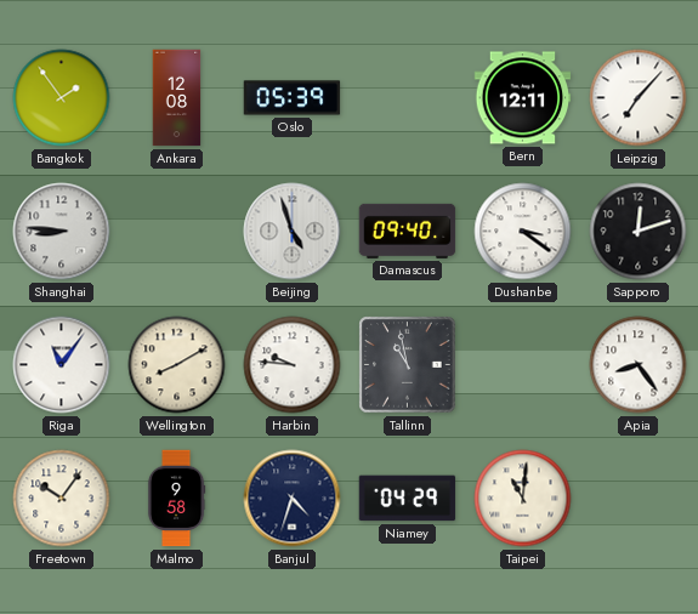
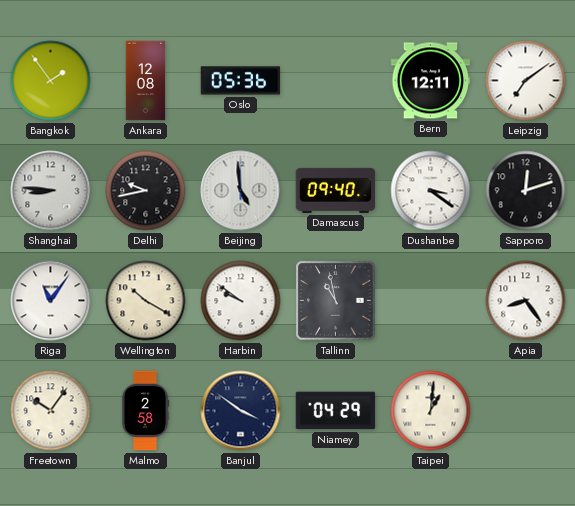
Oslo: 05:39 -> 05:36
Leipzig: 7:07 -> 7:09
Delhi: none -> 9:43
Beijing: 4:57 -> 4:59
Wellington: 8:10 -> 10:20
Harbin: 9:46 -> 9:51
Malmo: 9:58 -> 2:58
Banjul: 4:33 -> 3:51
Taipei: 11:01 -> 1:01
